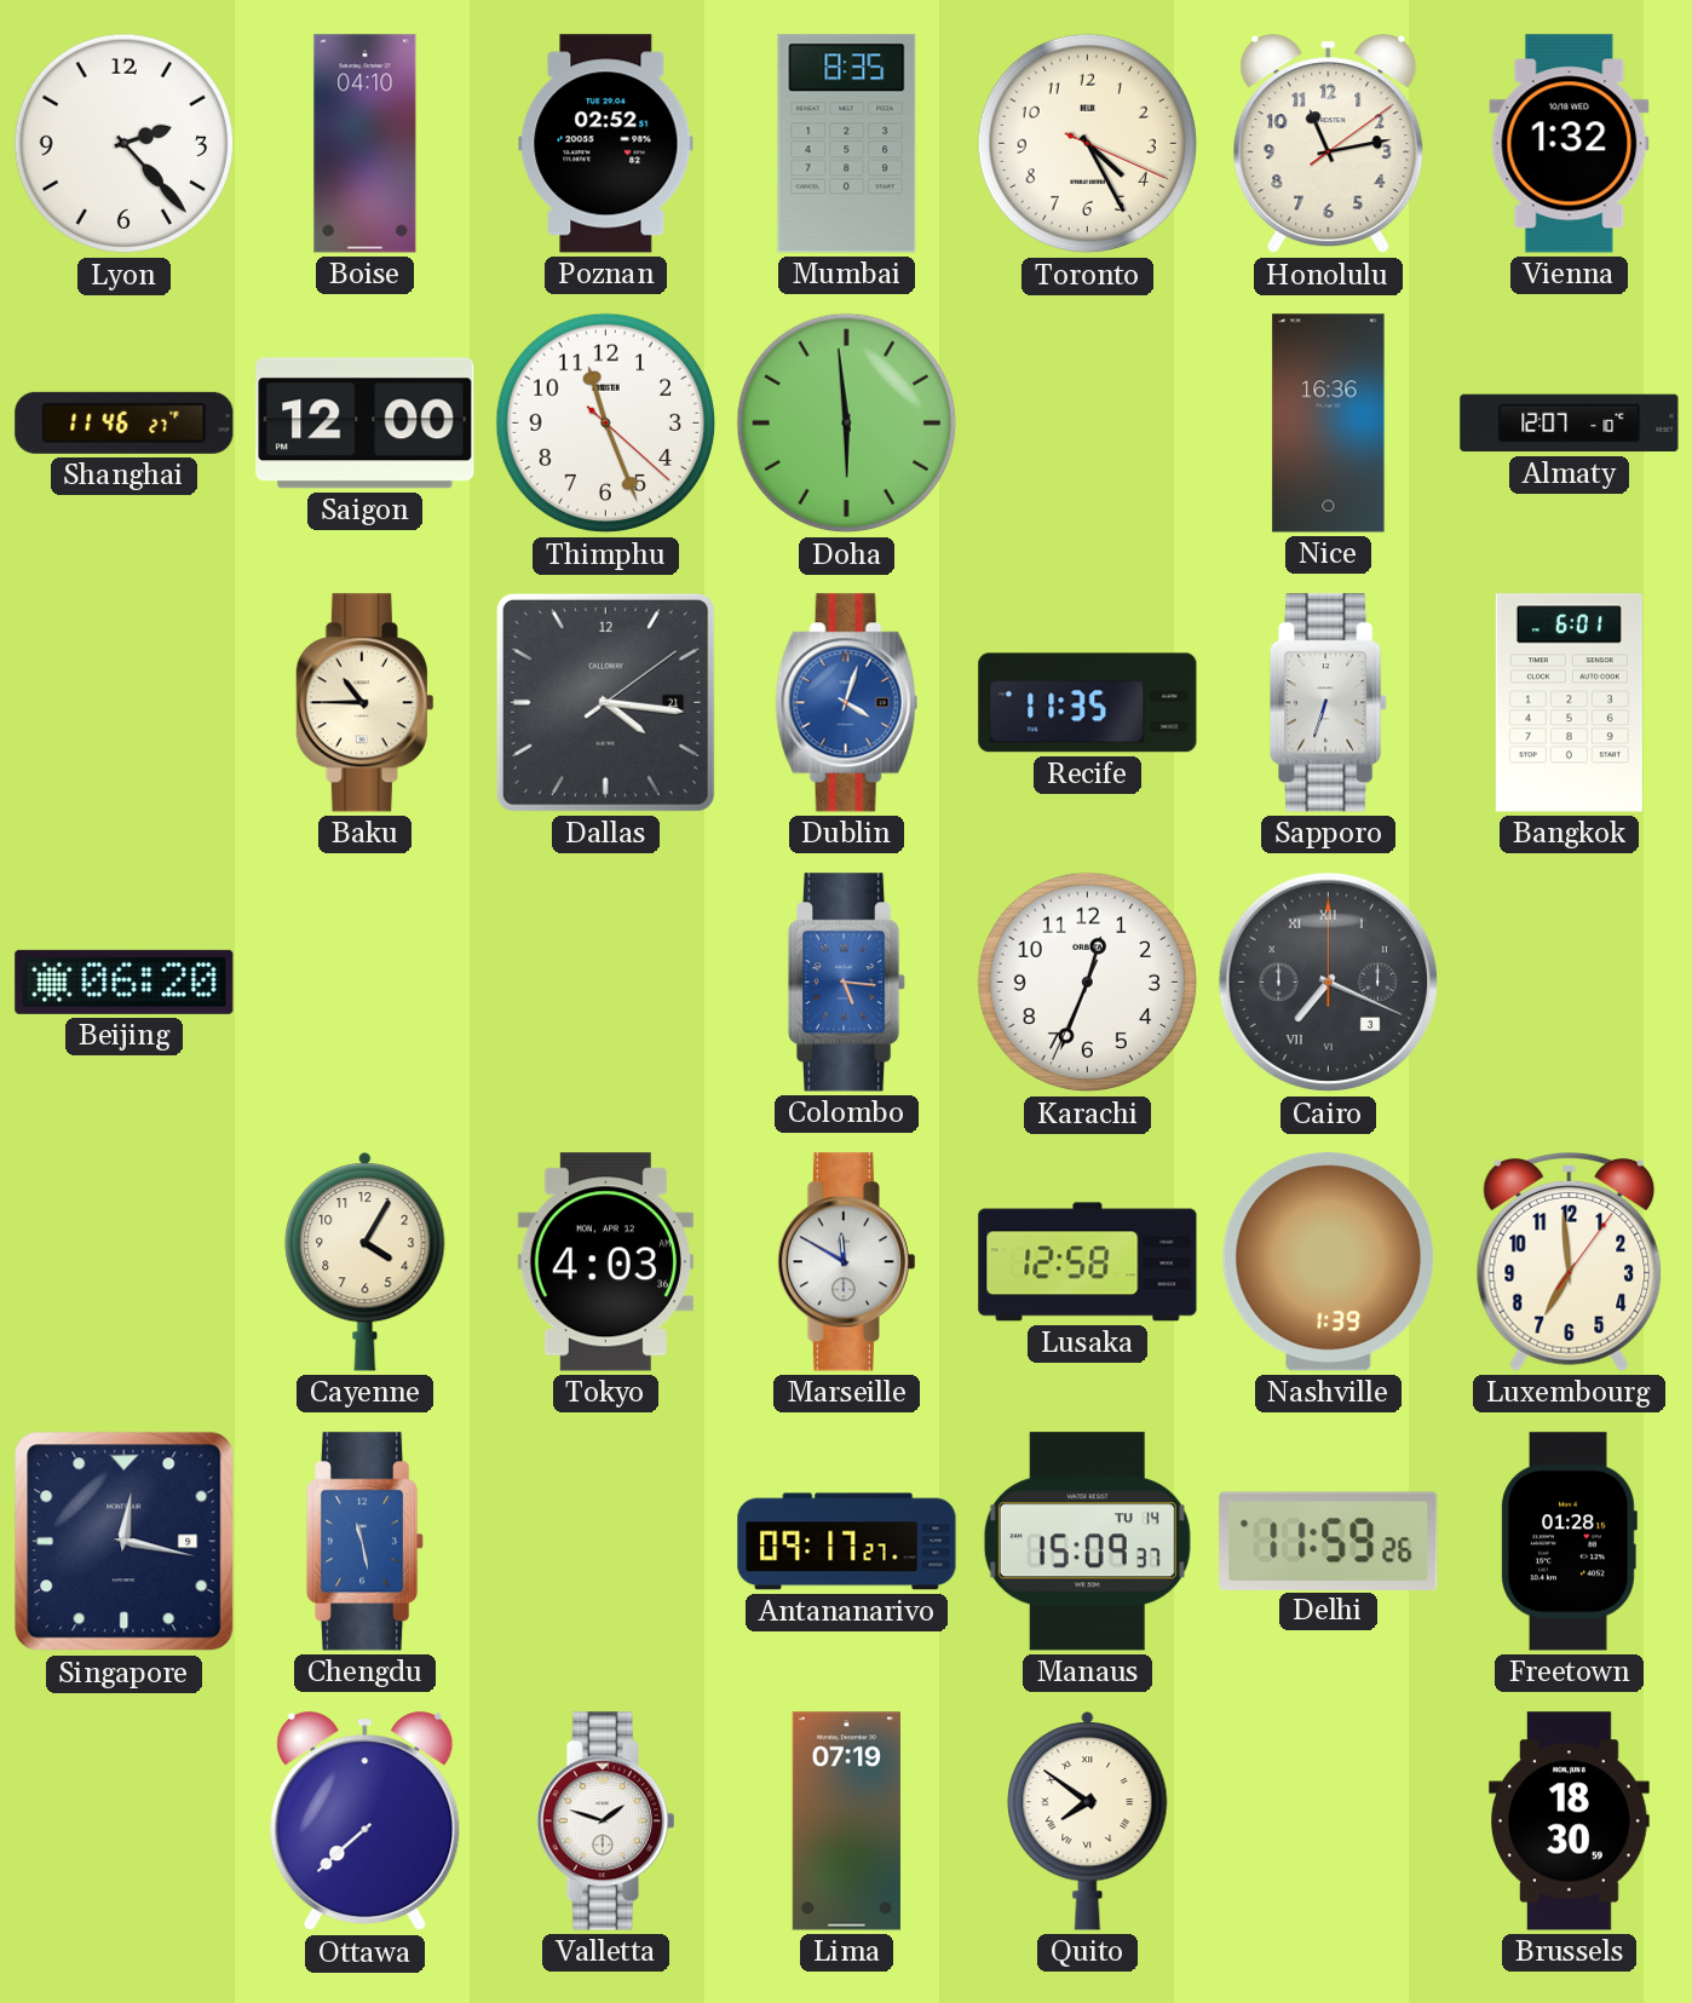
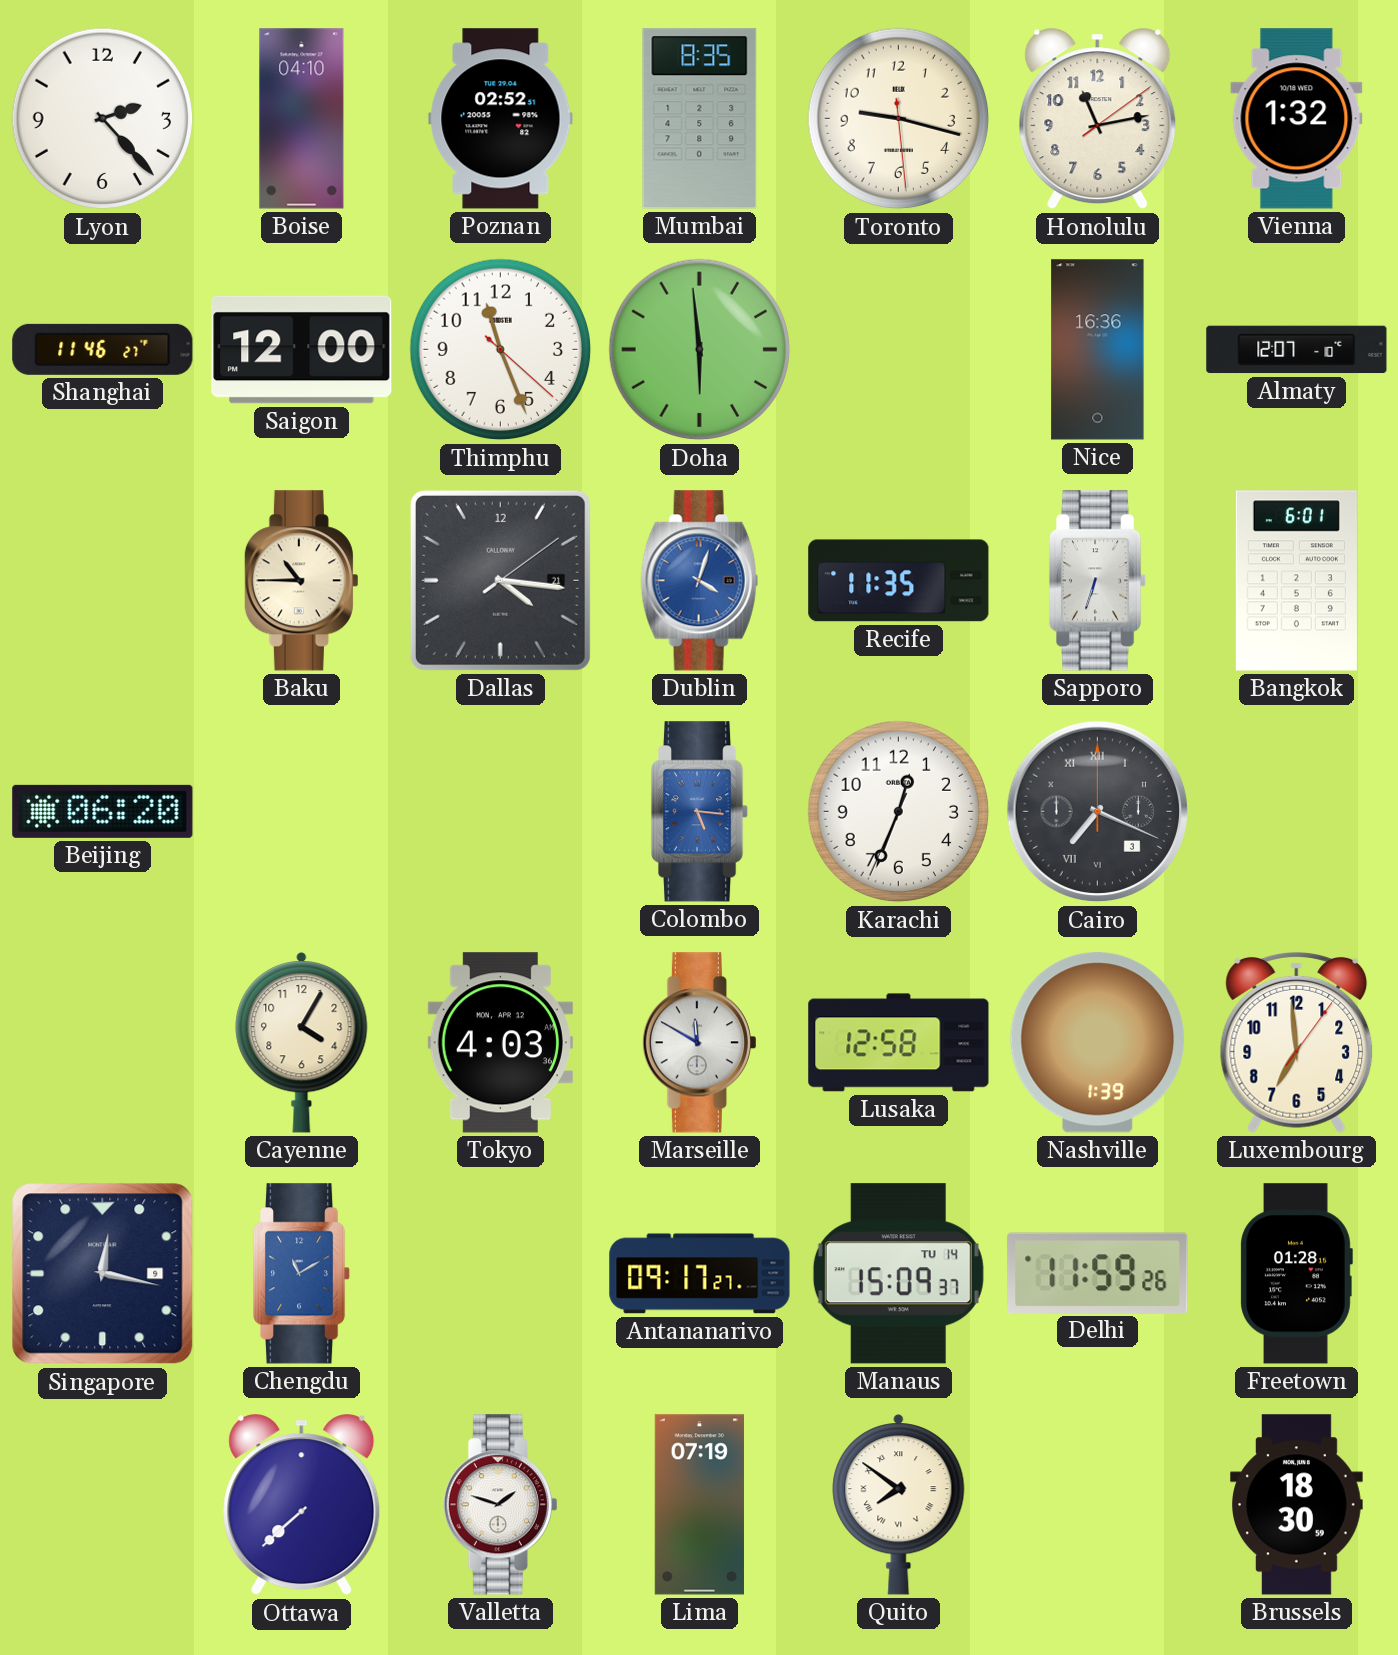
Toronto: 4:25 -> 9:17
Chengdu: 11:28 -> 11:10
